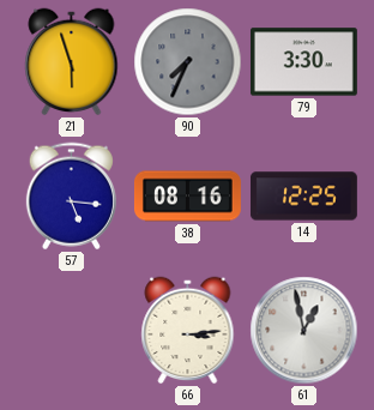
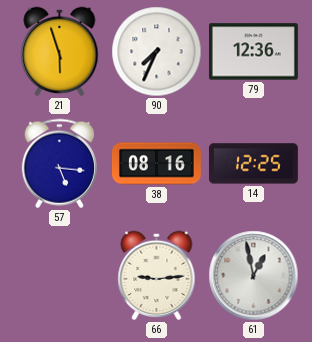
90 dial: grey -> white
79: 3:30 -> 12:36
66: 3:14 -> 9:14
